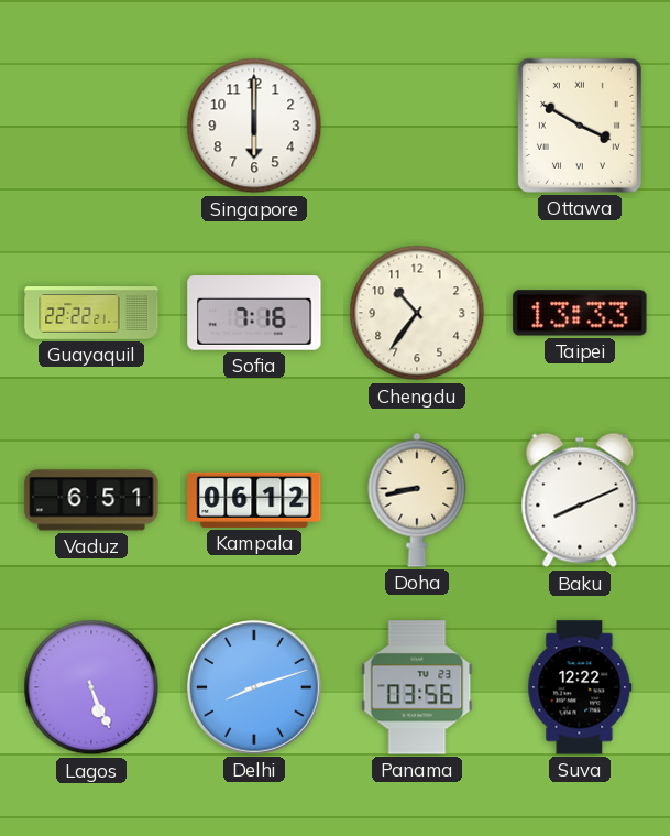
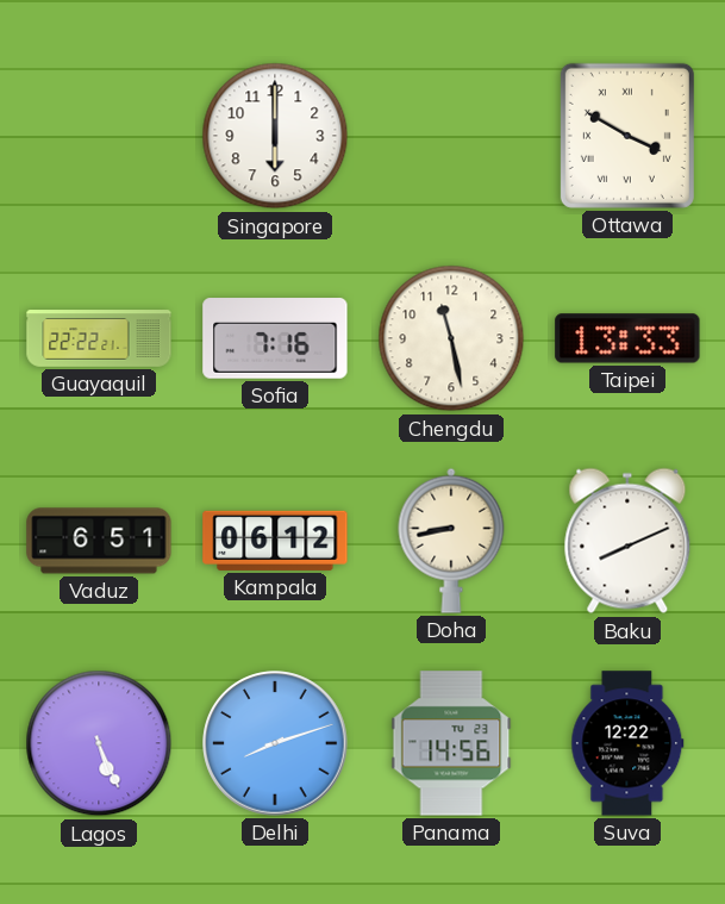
Chengdu: 10:36 -> 11:28
Panama: 03:56 -> 14:56
